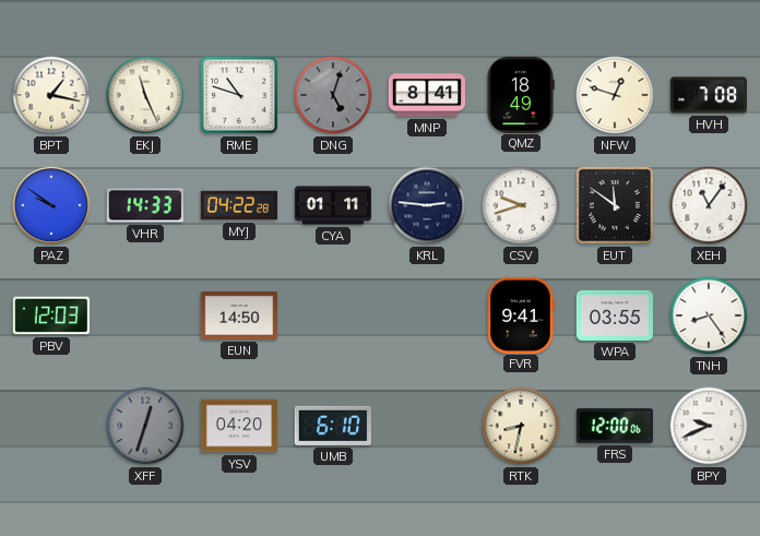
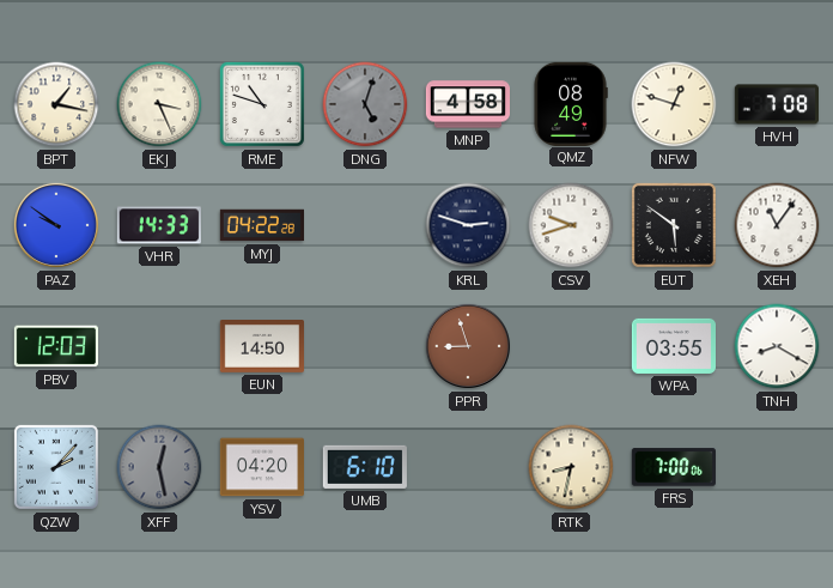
EKJ: 11:26 -> 3:26
MNP: 8:41 -> 4:58
QMZ: 18:49 -> 08:49
CYA: 01:11 -> none
KRL: 2:46 -> 2:48
EUT: 11:51 -> 5:51
PPR: none -> 8:57
FVR: 9:41 -> none
TNH: 8:24 -> 8:20
QZW: none -> 2:07
XFF: 12:33 -> 12:28
FRS: 12:00 -> 7:00
BPY: 9:41 -> none
